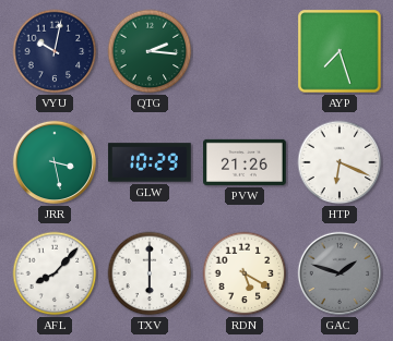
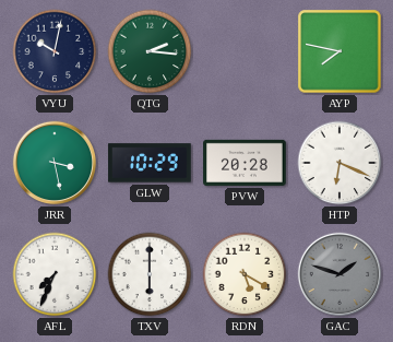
AYP: 7:27 -> 7:47
PVW: 21:26 -> 20:28
AFL: 8:07 -> 7:34
